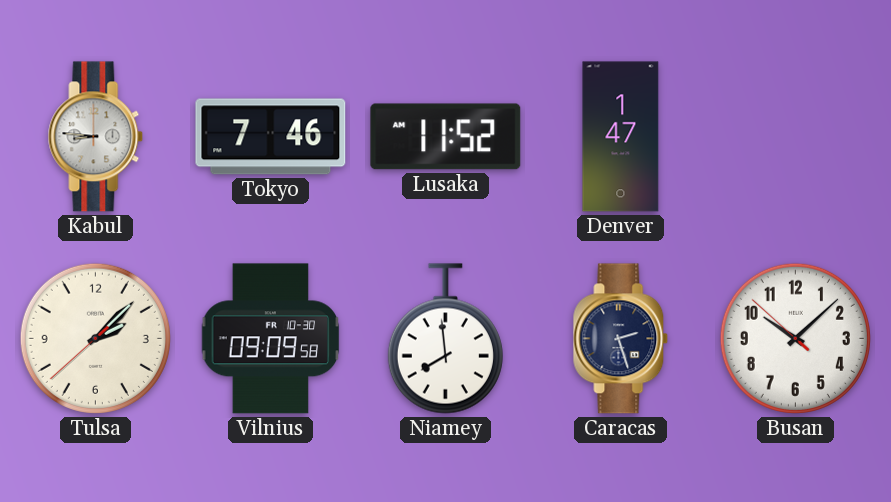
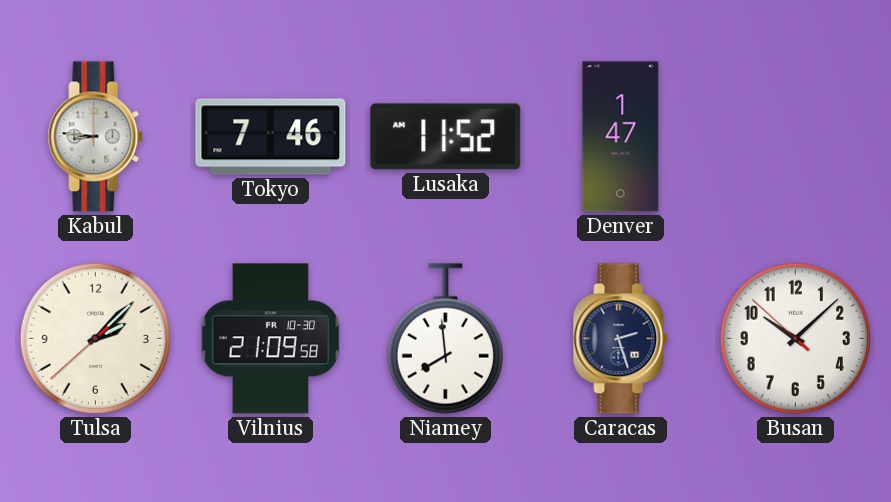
Vilnius: 09:09 -> 21:09
